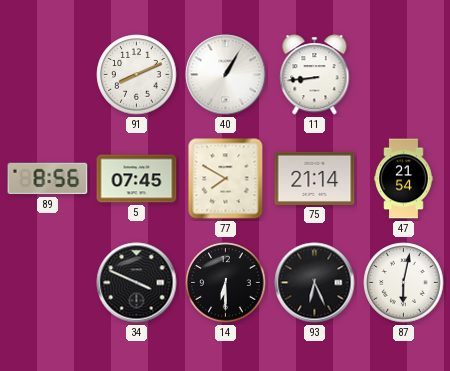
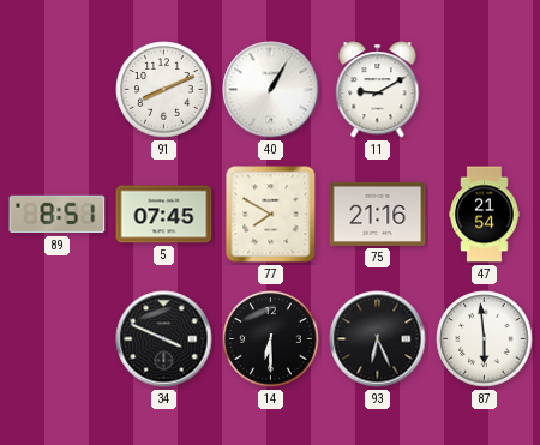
11: 8:44 -> 9:10
89: 8:56 -> 8:51
75: 21:14 -> 21:16
87: 6:02 -> 5:59
